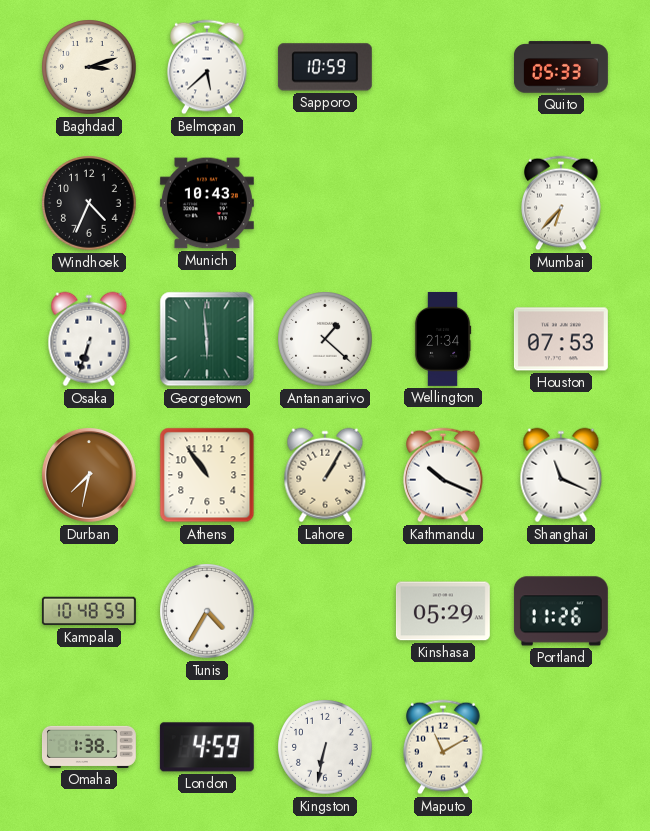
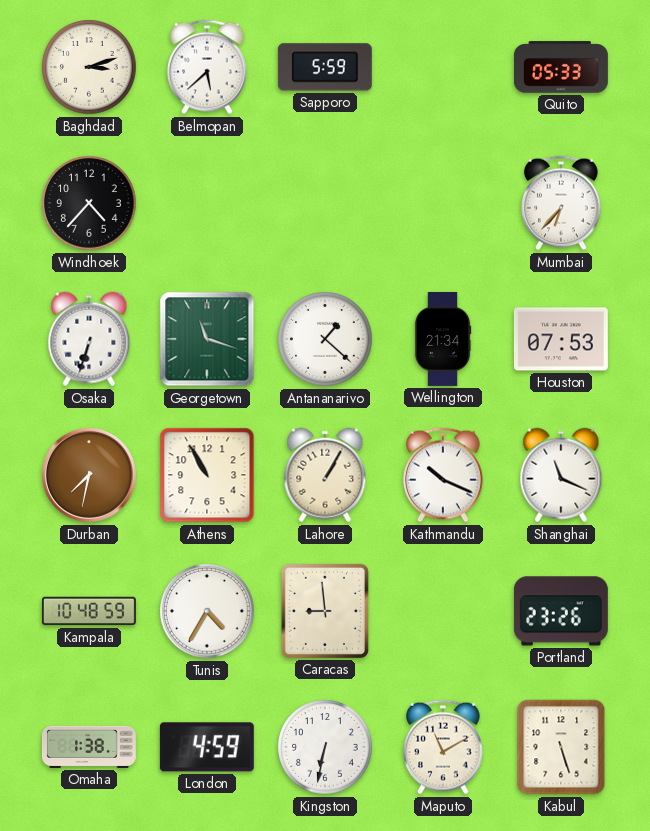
Sapporo: 10:59 -> 5:59
Windhoek: 4:34 -> 4:37
Munich: 10:43 -> none
Georgetown: 5:59 -> 11:18
Athens: 10:54 -> 10:55
Caracas: none -> 8:59
Kinshasa: 05:29 -> none
Portland: 11:26 -> 23:26
Kabul: none -> 5:27
